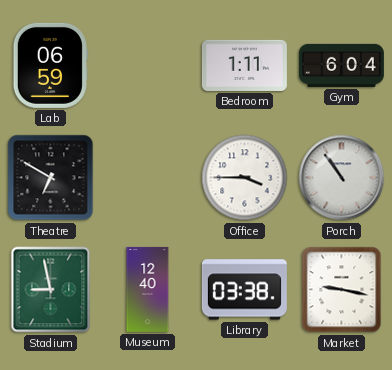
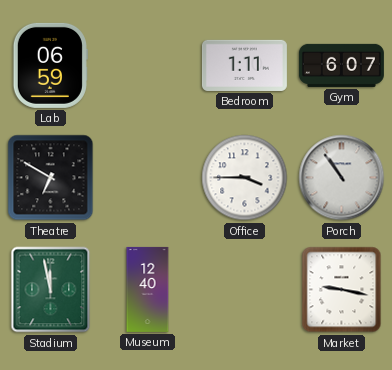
Gym: 6:04 -> 6:07
Stadium: 8:58 -> 11:58
Library: 03:38 -> none
